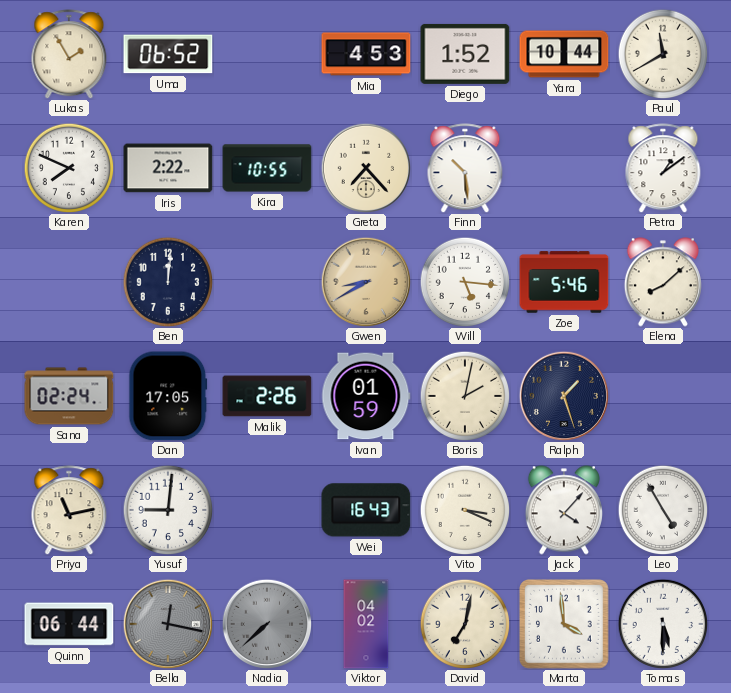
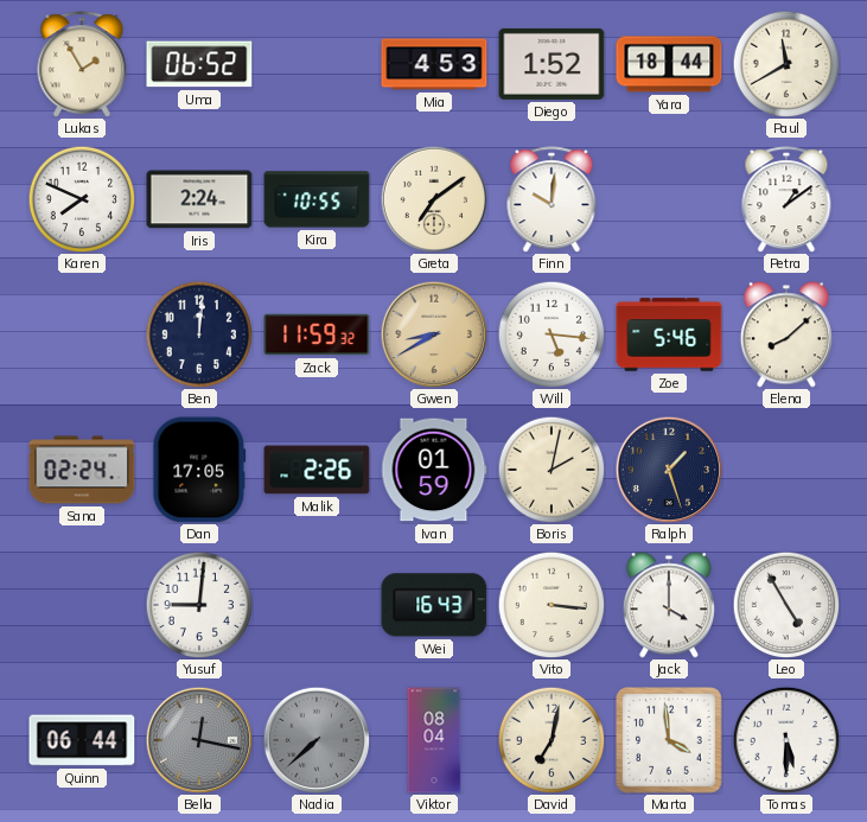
Yara: 10:44 -> 18:44
Iris: 2:22 -> 2:24
Greta: 7:23 -> 7:09
Finn: 10:29 -> 10:01
Zack: none -> 11:59
Priya: 11:13 -> none
Vito: 3:19 -> 3:16
Jack: 4:07 -> 4:00
Viktor: 04:02 -> 08:04
